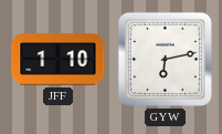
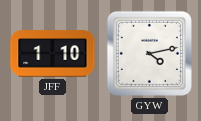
GYW: 6:13 -> 4:13
